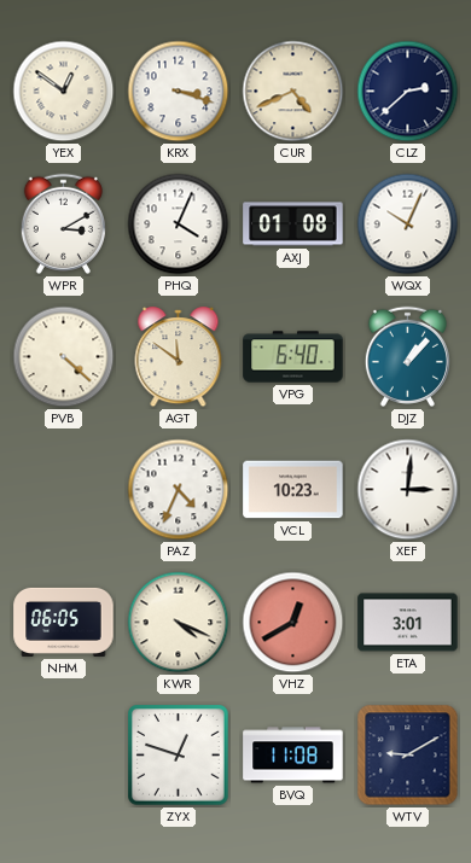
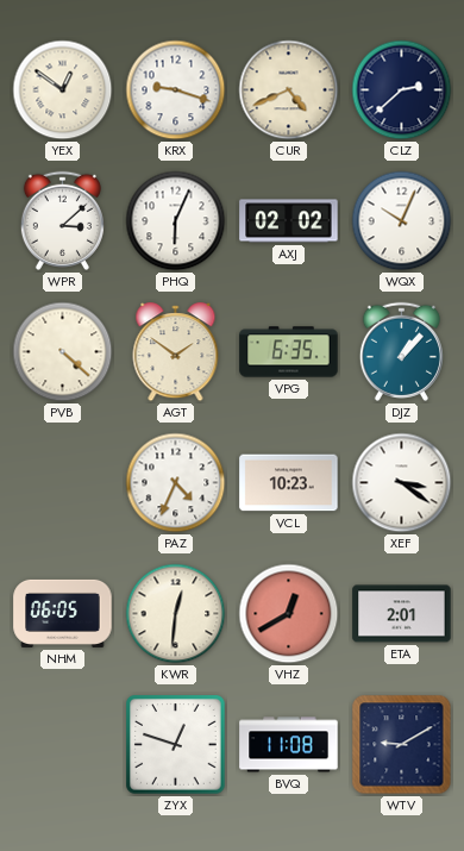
KRX: 3:18 -> 9:18
WPR: 3:10 -> 3:08
PHQ: 4:04 -> 6:04
AXJ: 01:08 -> 02:02
AGT: 11:51 -> 1:51
VPG: 6:40 -> 6:35
XEF: 3:01 -> 3:21
KWR: 4:19 -> 12:31
ETA: 3:01 -> 2:01
